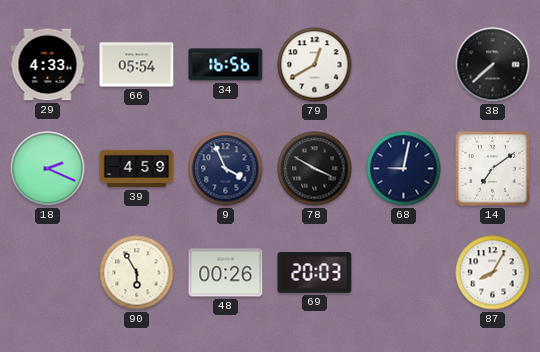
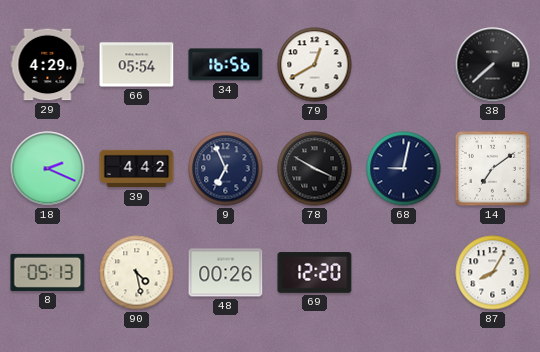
29: 4:33 -> 4:29
39: 4:59 -> 4:42
9: 3:56 -> 6:56
8: none -> 05:13
90: 5:55 -> 4:28
69: 20:03 -> 12:20
